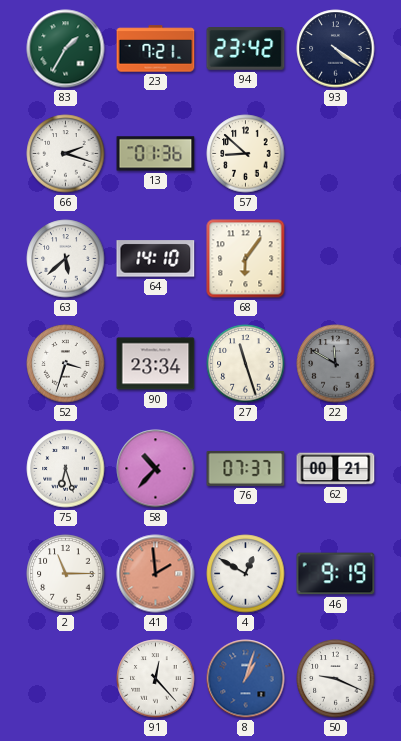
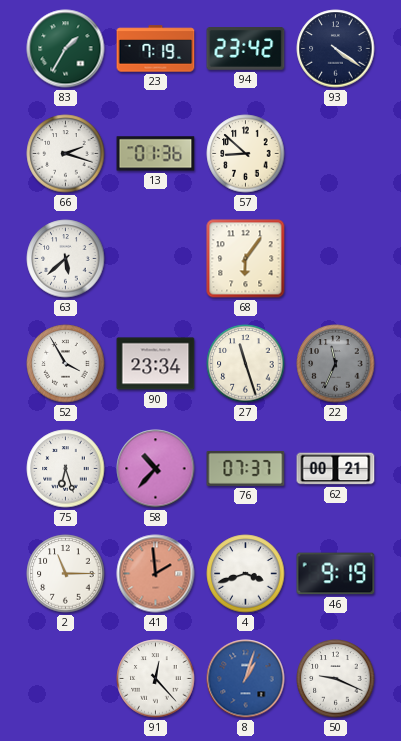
23: 7:21 -> 7:19
64: 14:10 -> none
52: 3:33 -> 3:55
22: 11:50 -> 11:34
4: 12:50 -> 3:42
